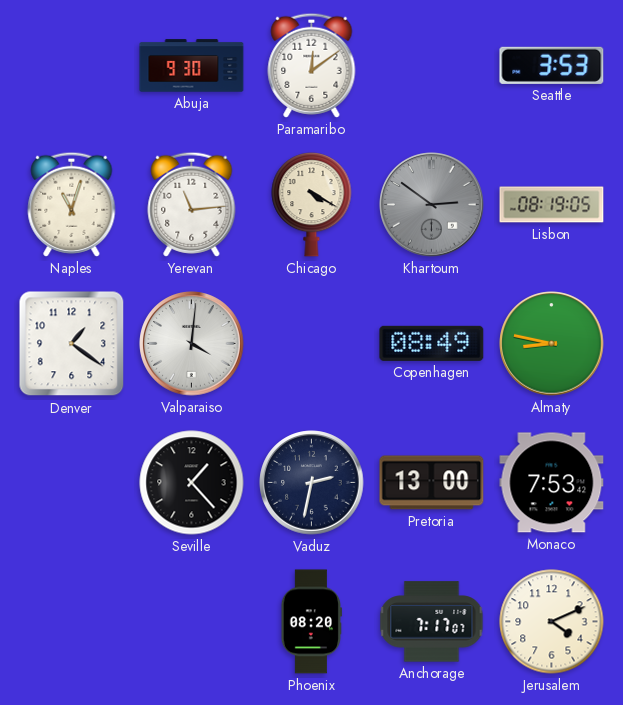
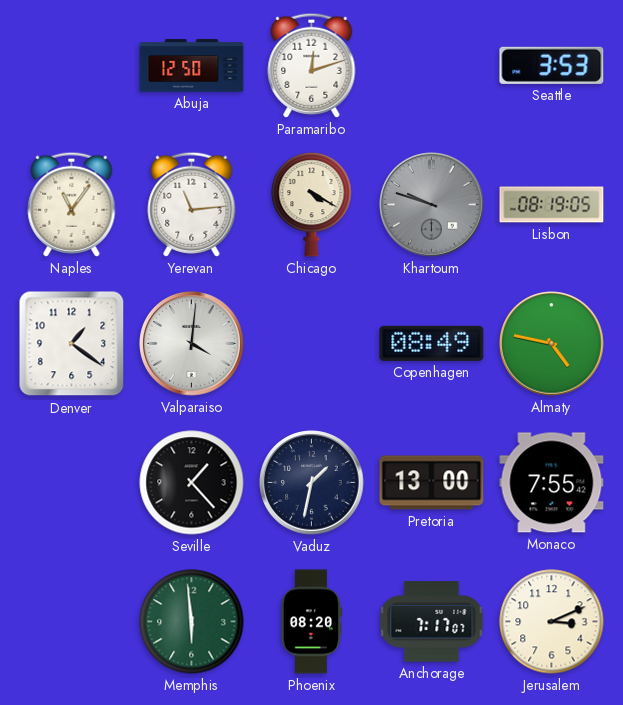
Abuja: 9:30 -> 12:50
Paramaribo: 12:09 -> 12:12
Naples: 11:03 -> 11:06
Khartoum: 2:51 -> 9:48
Almaty: 8:47 -> 4:47
Vaduz: 2:32 -> 1:32
Monaco: 7:53 -> 7:55
Memphis: none -> 5:59
Jerusalem: 4:11 -> 3:11
